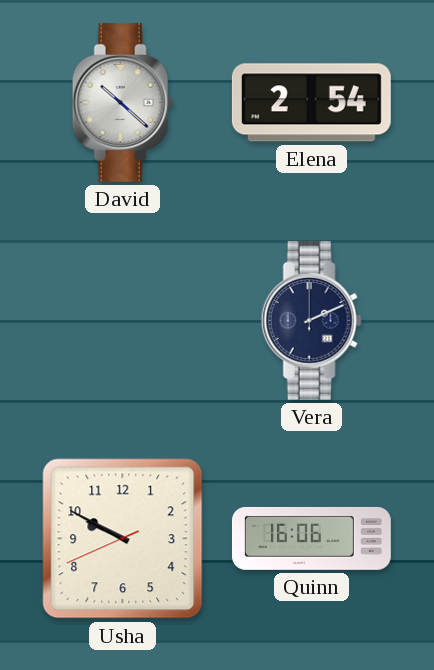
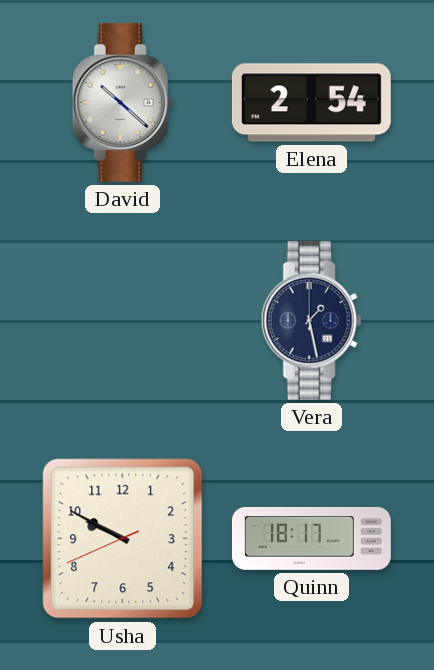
Vera: 2:11 -> 1:28
Quinn: 16:06 -> 18:17
